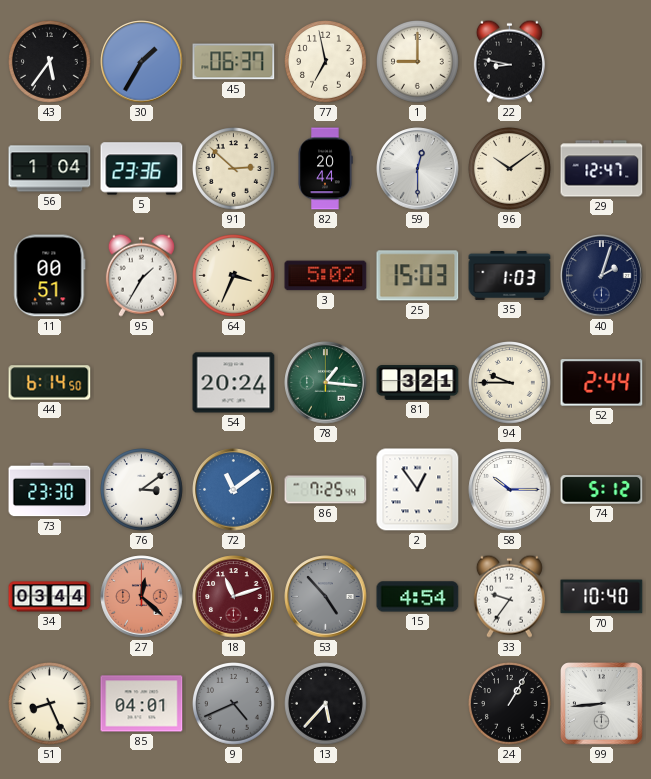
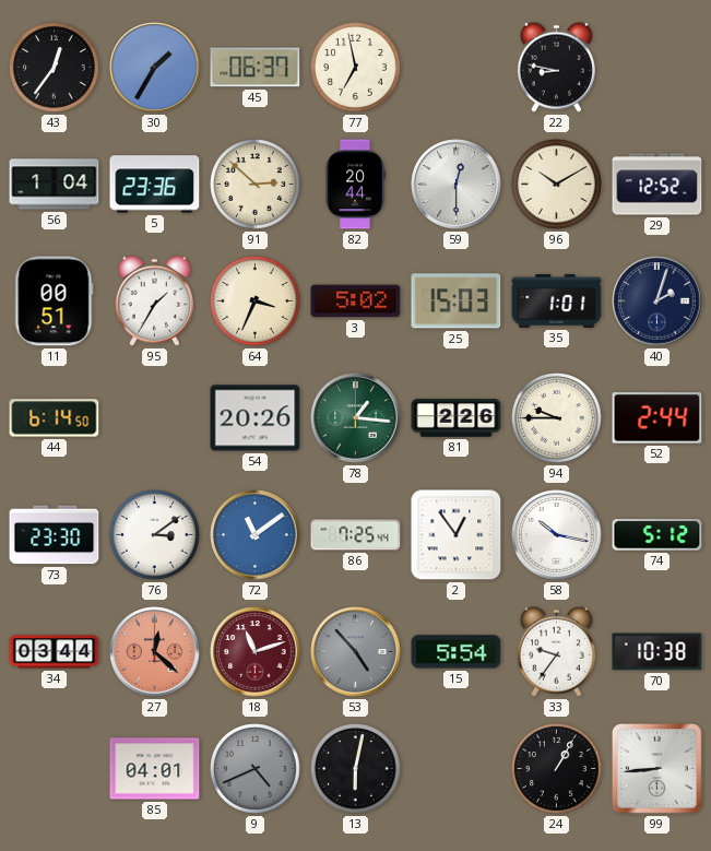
43: 5:36 -> 12:36
1: 9:00 -> none
96: 10:09 -> 10:10
29: 12:47 -> 12:52
35: 1:03 -> 1:01
54: 20:24 -> 20:26
81: 3:21 -> 2:26
58: 10:15 -> 10:17
15: 4:54 -> 5:54
70: 10:40 -> 10:38
51: 8:26 -> none
13: 5:37 -> 6:02
